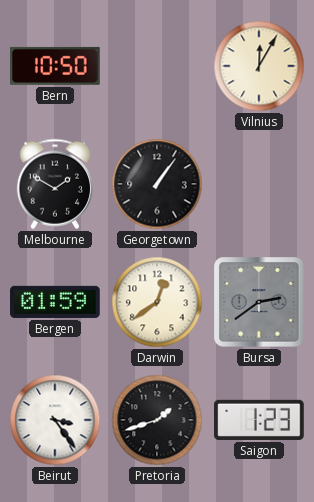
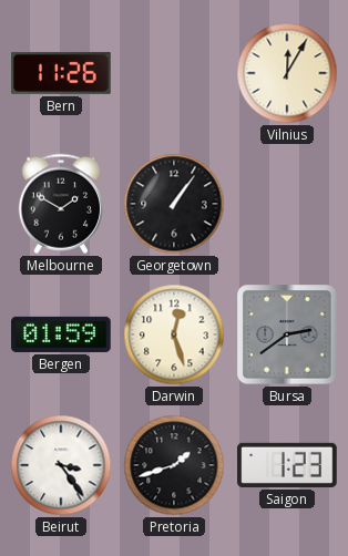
Bern: 10:50 -> 11:26
Darwin: 12:39 -> 12:27
